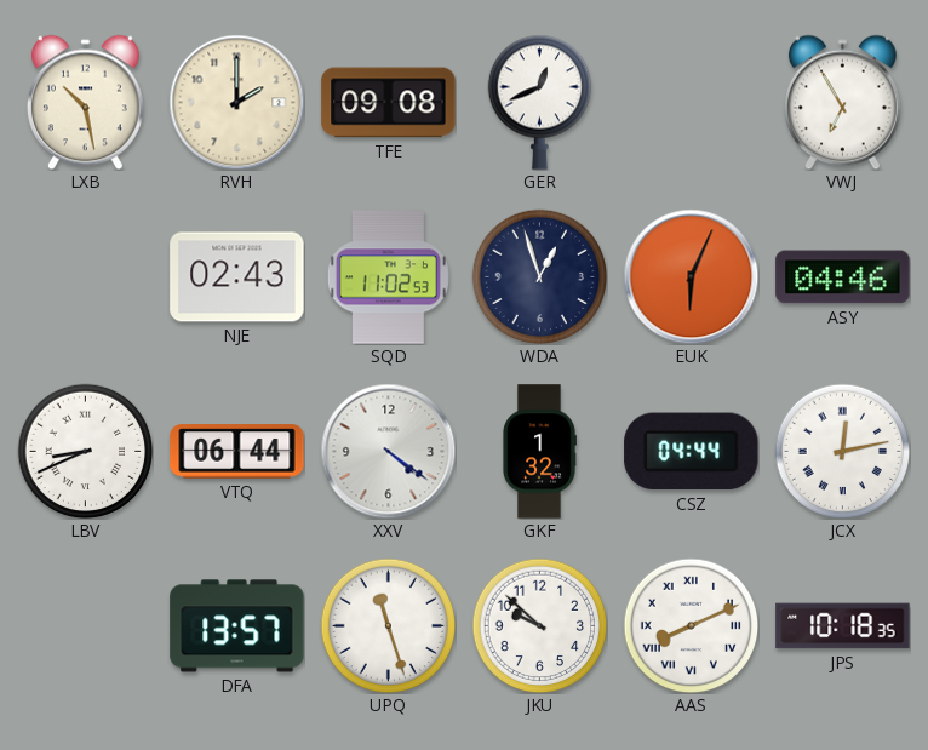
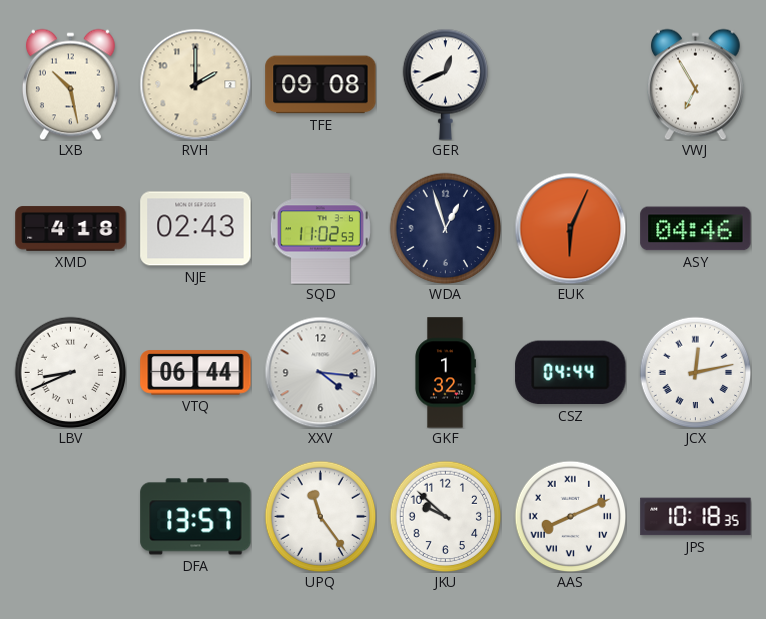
XMD: none -> 4:18
XXV: 4:21 -> 4:16
UPQ: 11:27 -> 11:24
